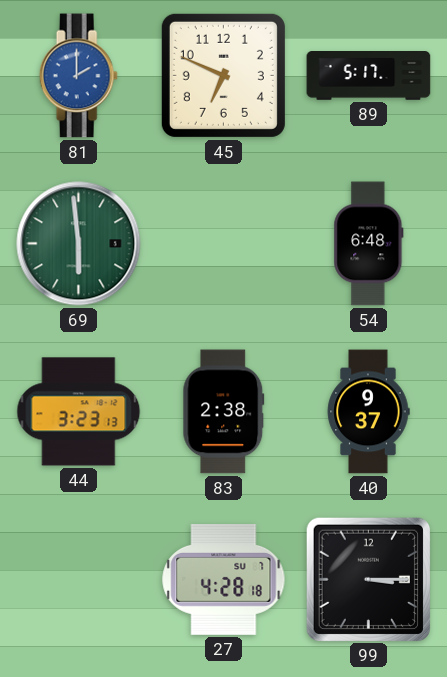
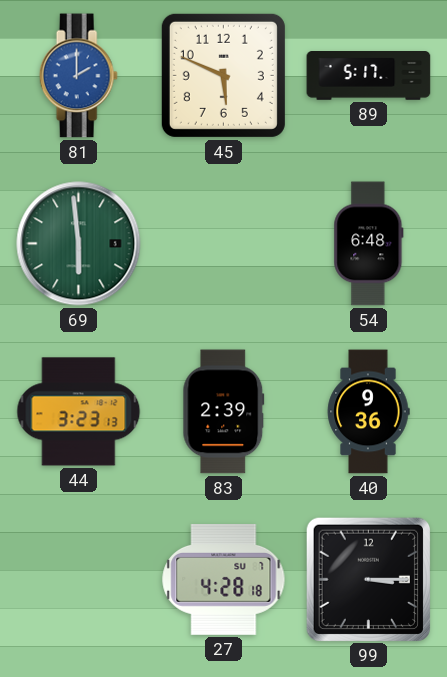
45: 6:49 -> 5:49
83: 2:38 -> 2:39
40: 9:37 -> 9:36
